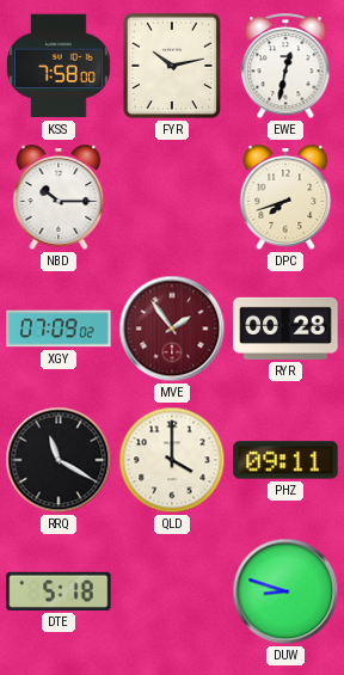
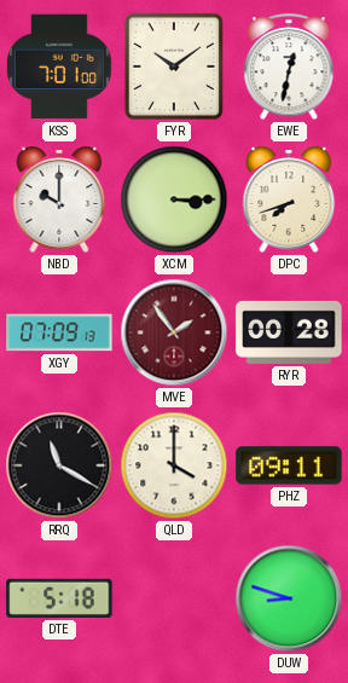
KSS: 7:58 -> 7:01
FYR: 10:13 -> 10:09
NBD: 10:15 -> 10:00
XCM: none -> 3:15
XGY: 07:09:02 -> 07:09:13
